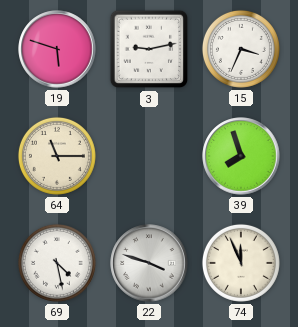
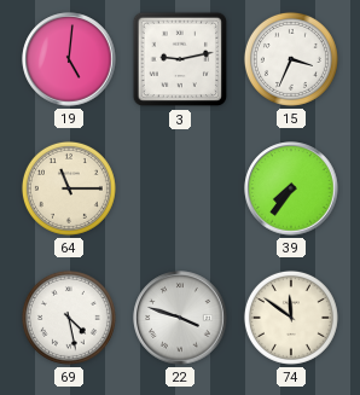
19: 5:48 -> 5:01
39: 7:57 -> 7:36
74: 11:56 -> 11:51
